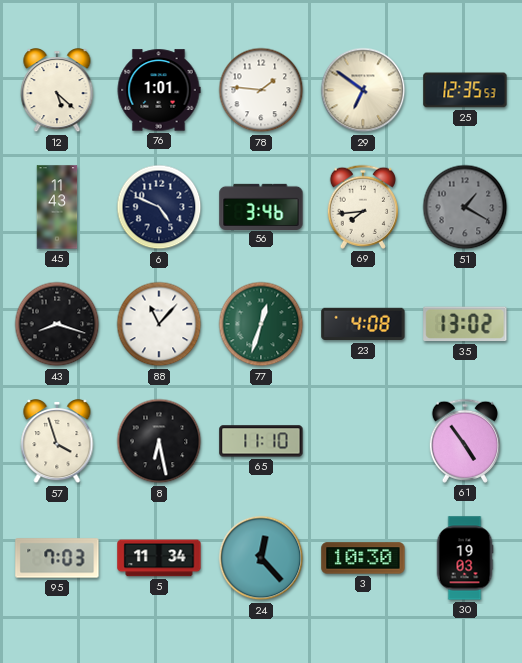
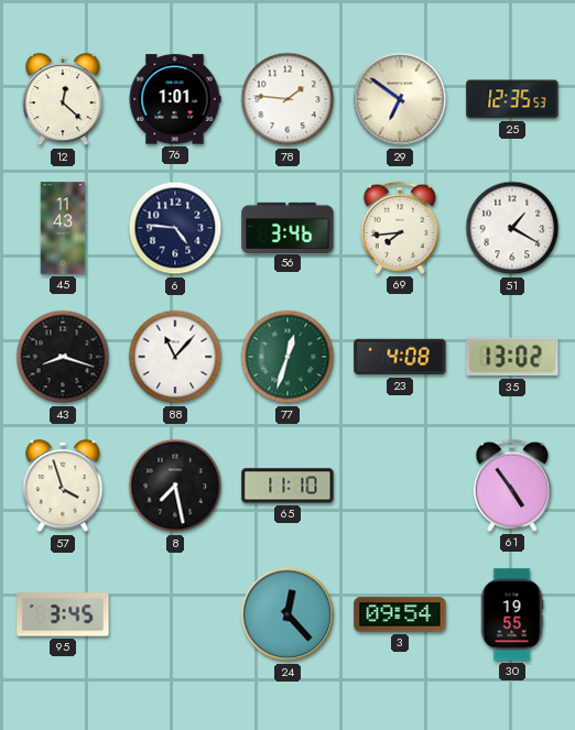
12: 5:22 -> 12:22
6: 4:49 -> 4:46
51 dial: grey -> white
8: 6:28 -> 7:28
95: 7:03 -> 3:45
5: 11:34 -> none
3: 10:30 -> 09:54
30: 19:03 -> 19:55
